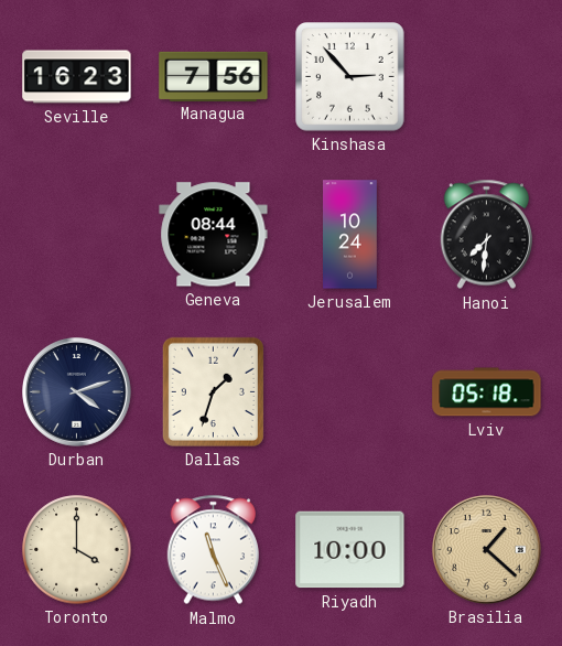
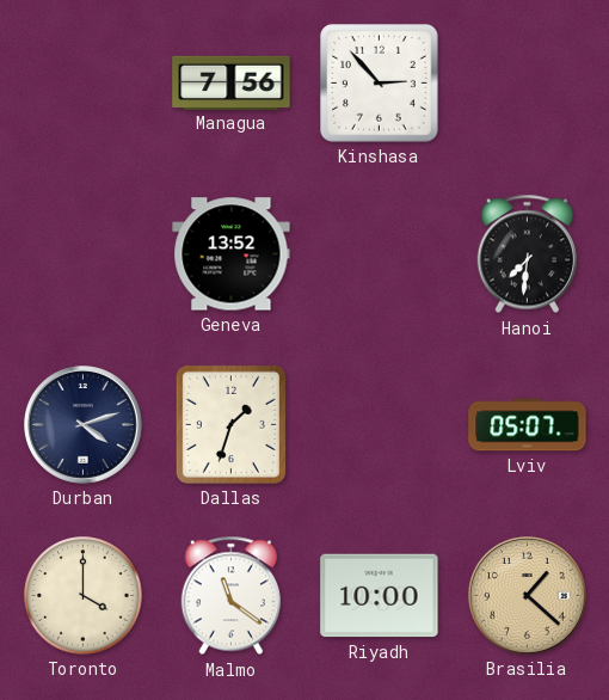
Seville: 16:23 -> none
Geneva: 08:44 -> 13:52
Jerusalem: 10:24 -> none
Lviv: 05:18 -> 05:07
Malmo: 11:26 -> 11:21
